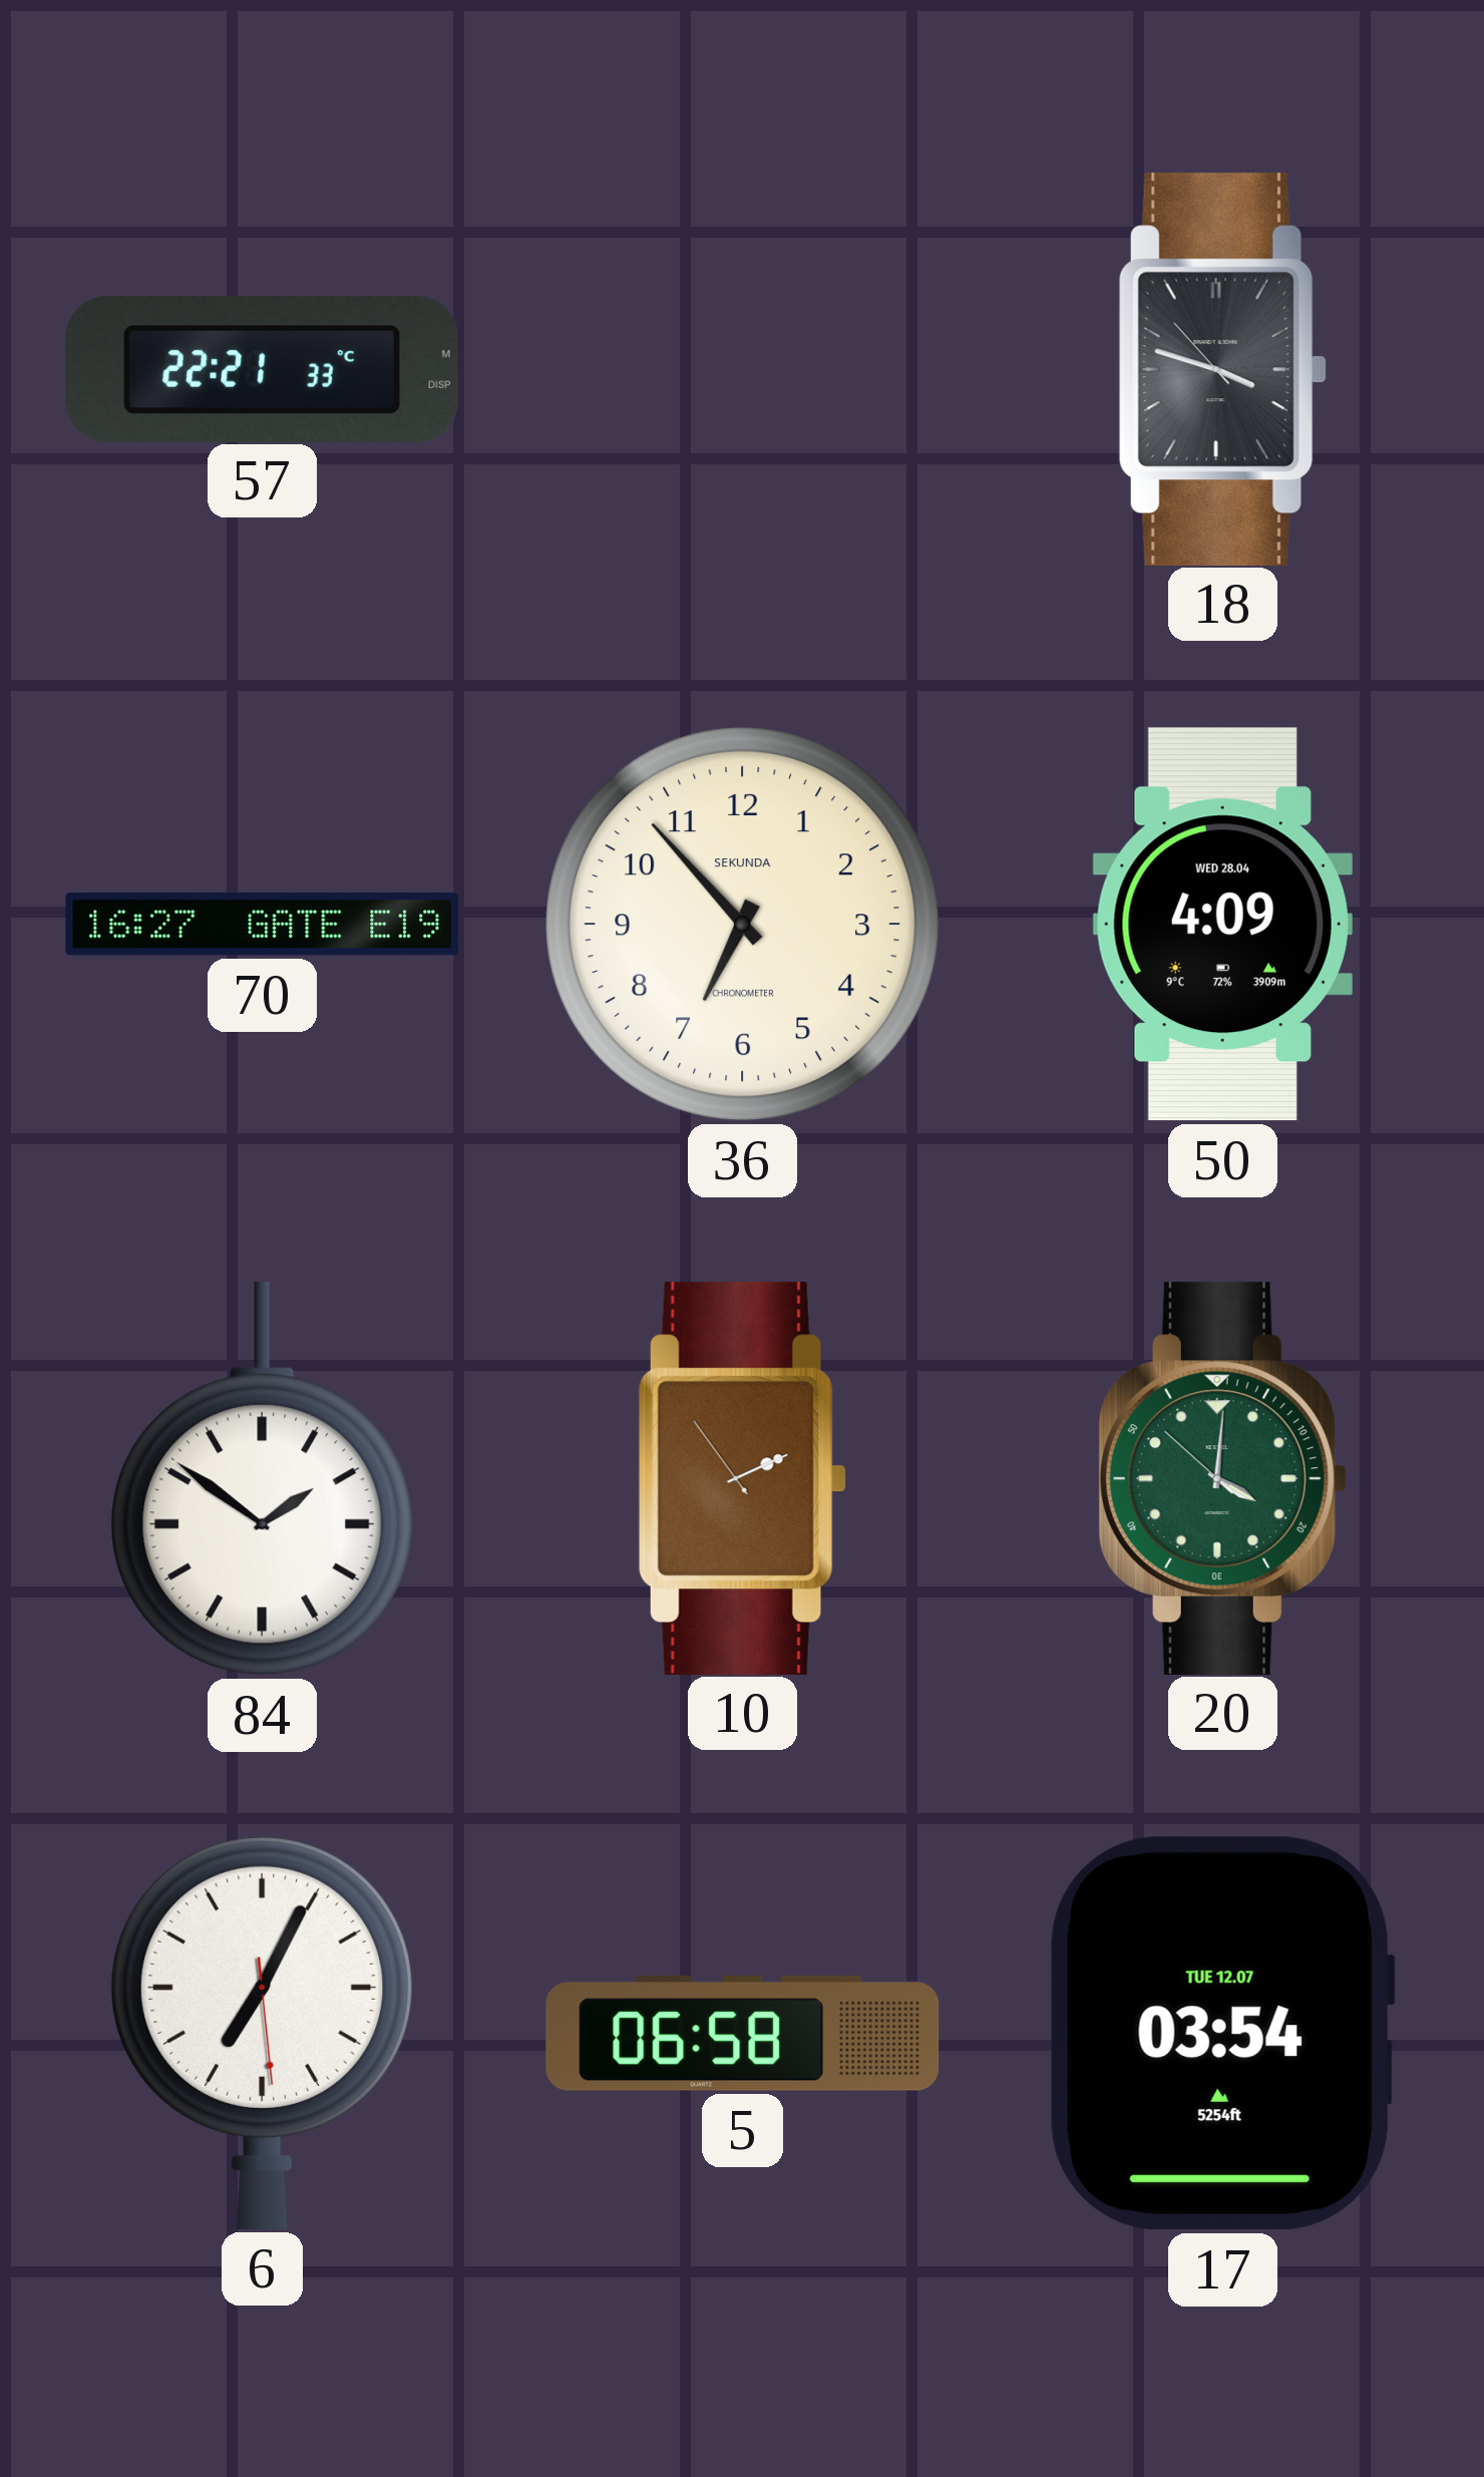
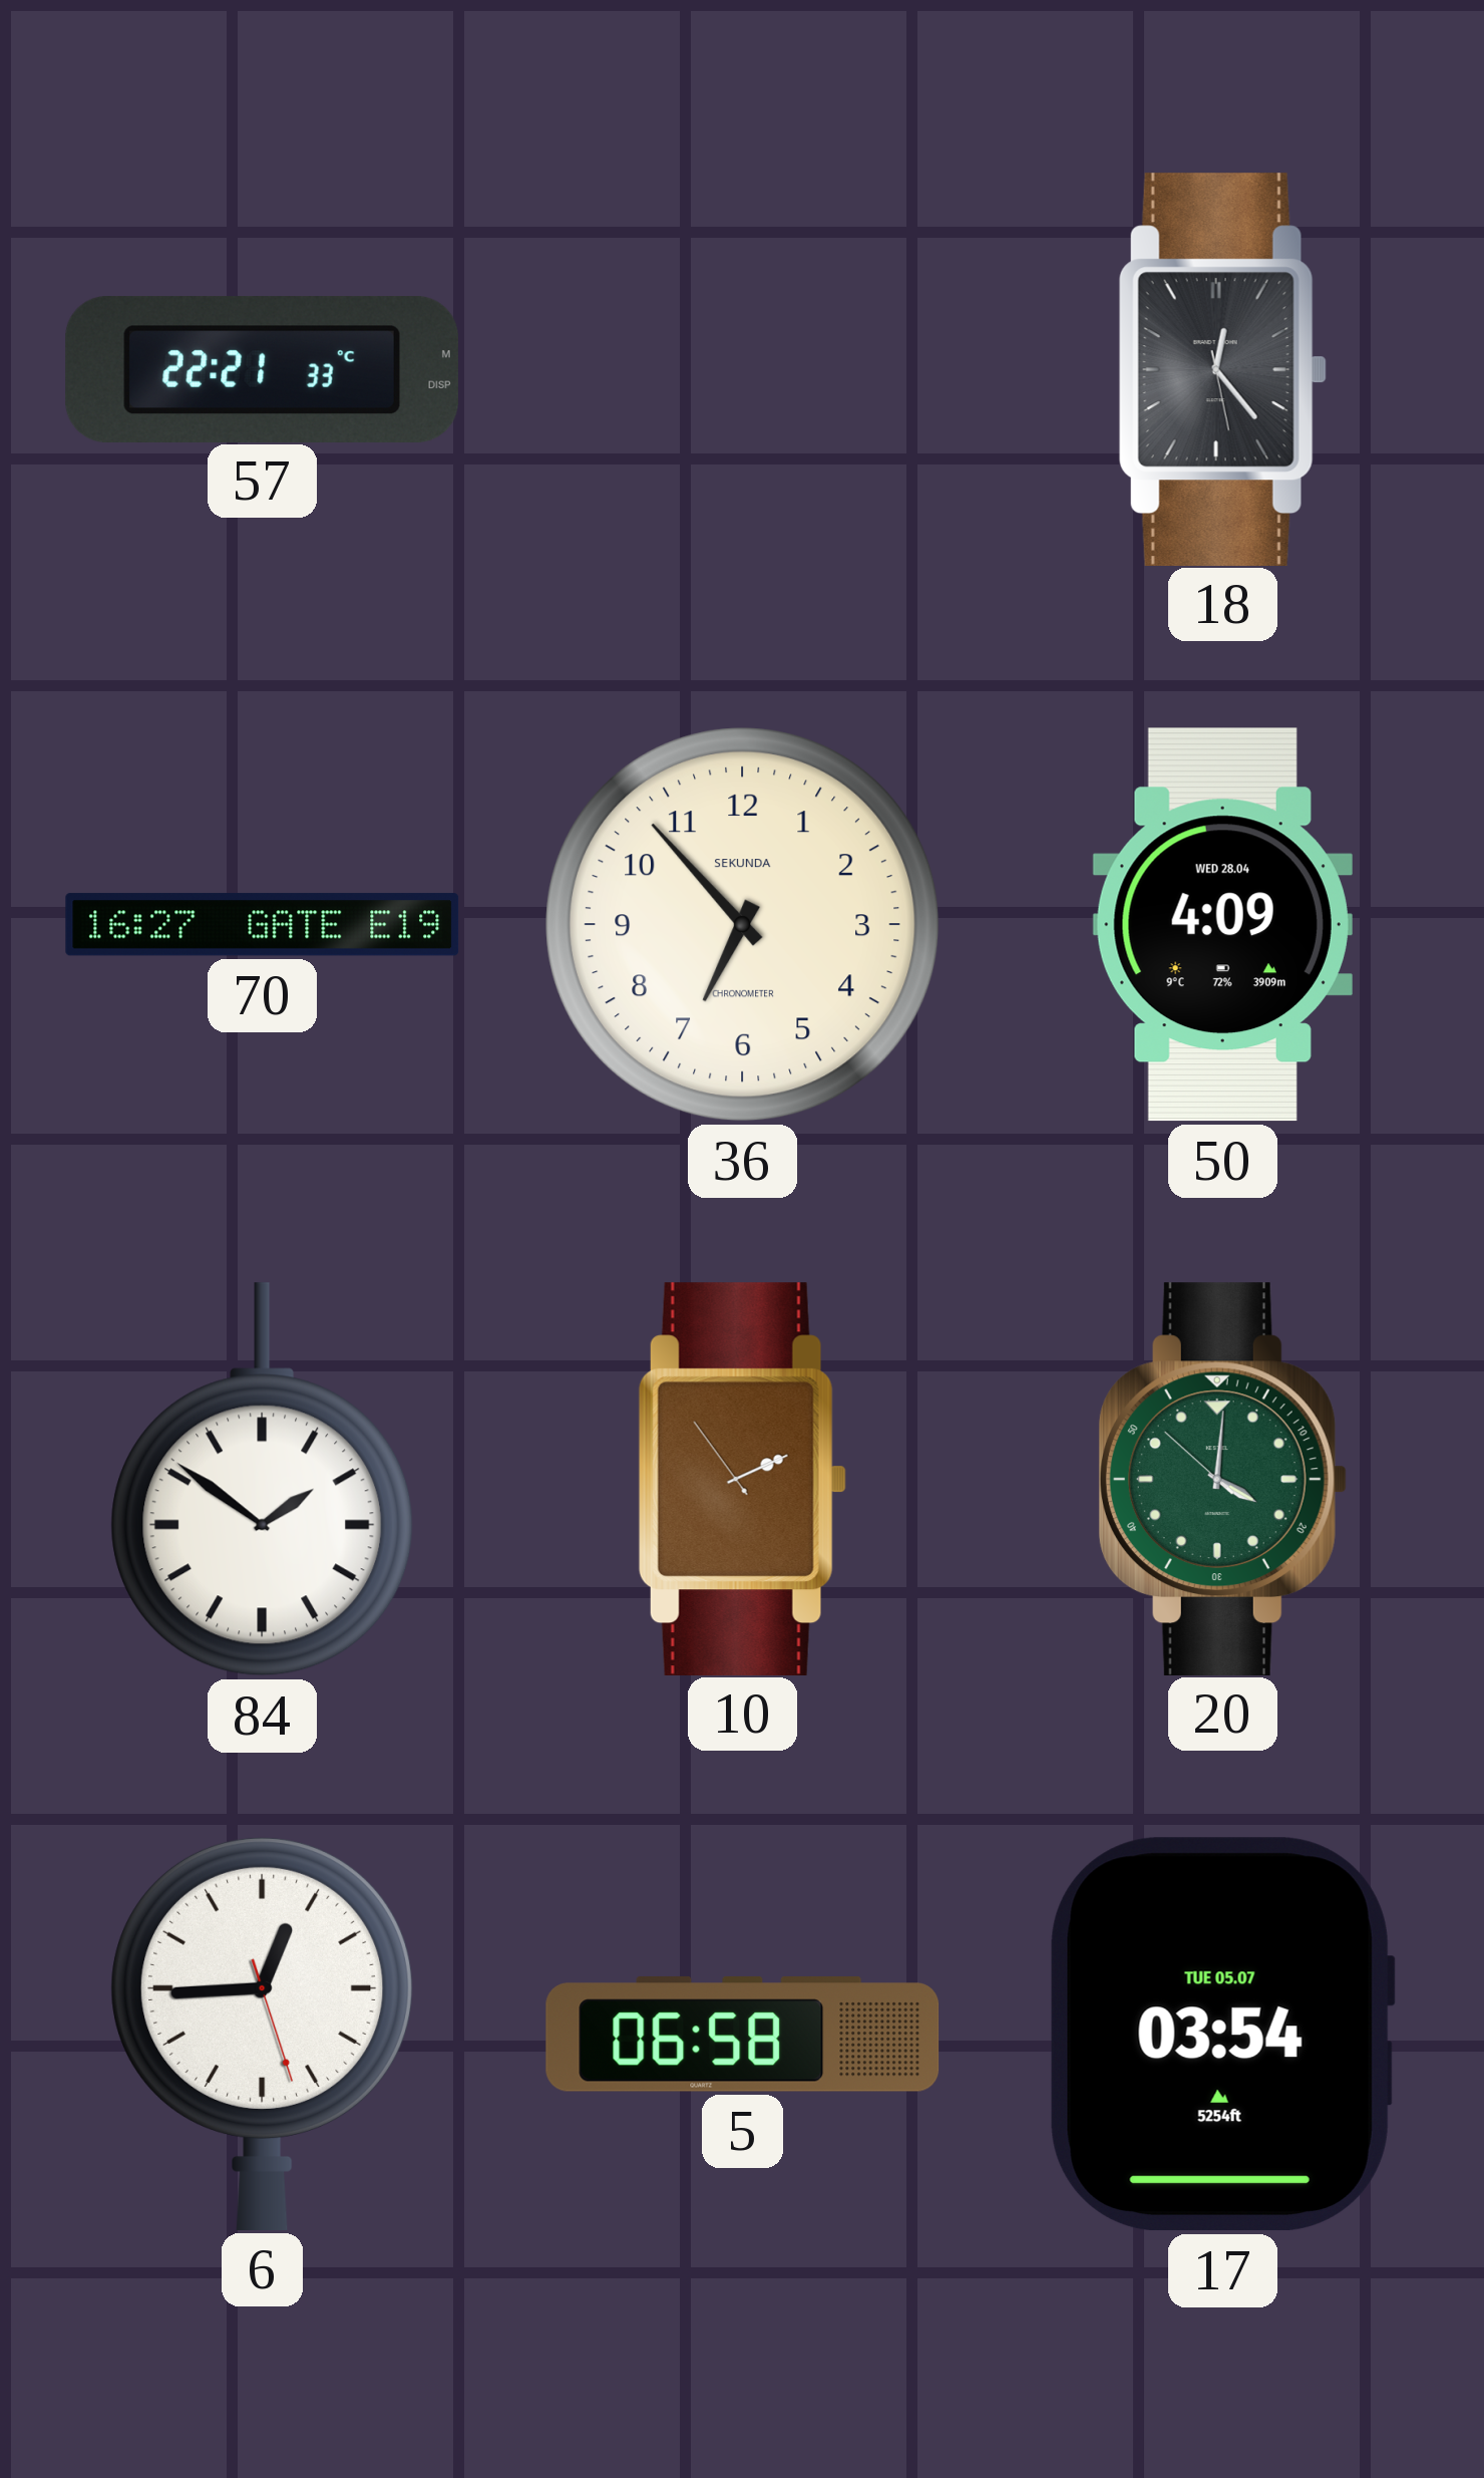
18: 3:47 -> 12:23
6: 7:04 -> 12:44
17 date: TUE 12.07 -> TUE 05.07
